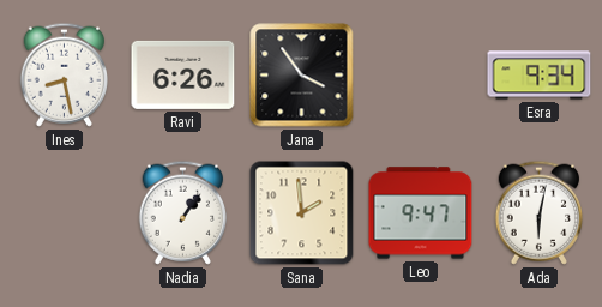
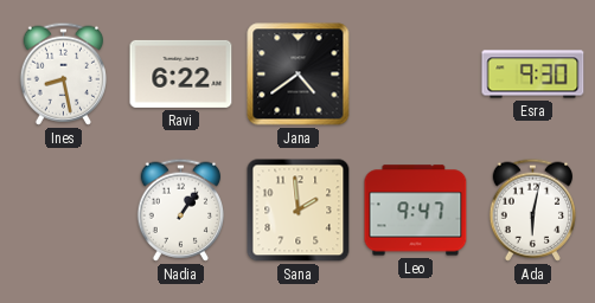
Ravi: 6:26 -> 6:22
Jana: 3:54 -> 4:39
Esra: 9:34 -> 9:30
